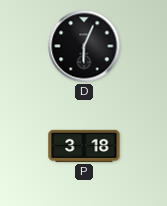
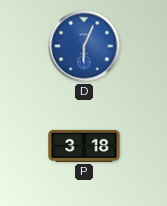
D dial: black -> blue
